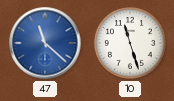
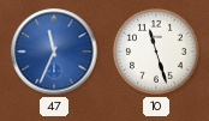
47: 11:22 -> 11:34
